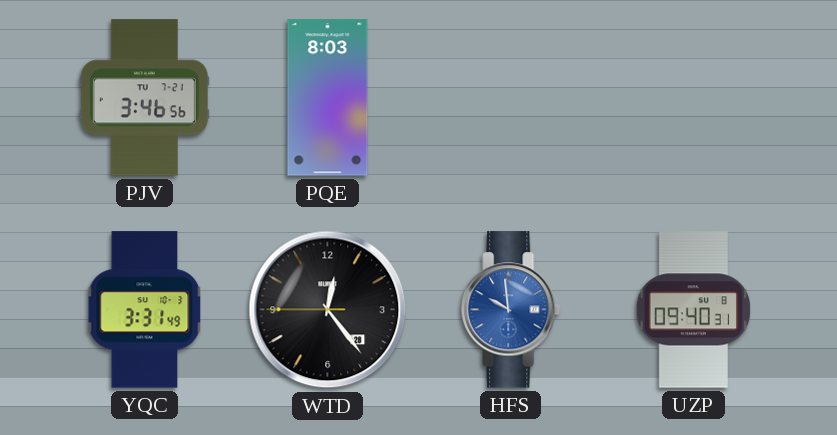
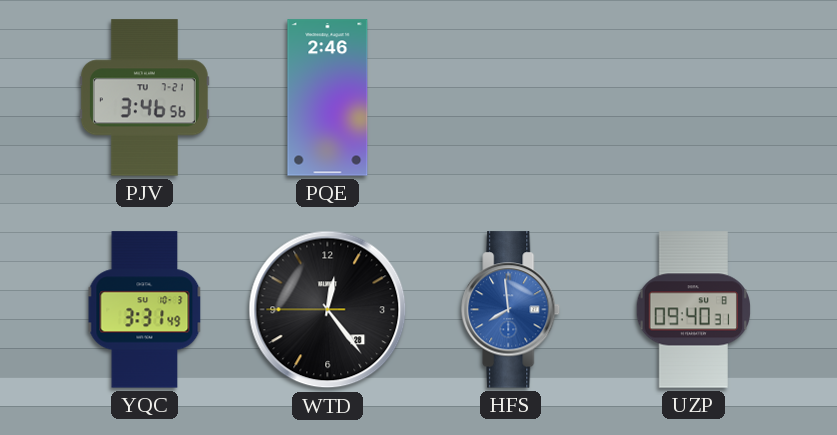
PQE: 8:03 -> 2:46
HFS: 9:59 -> 7:59
